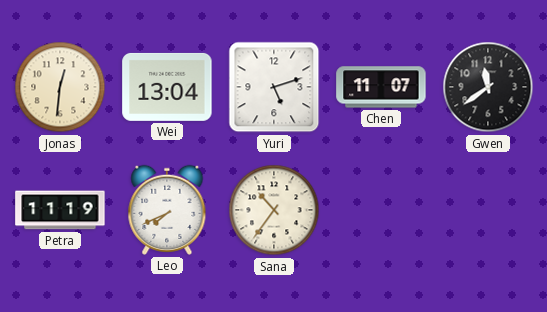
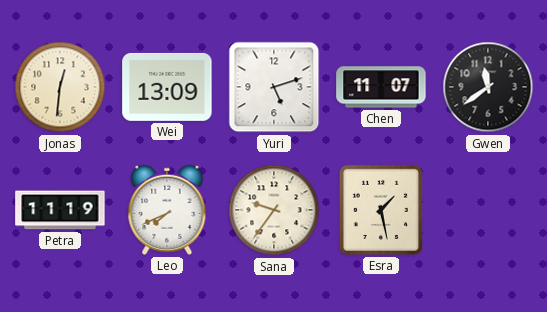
Wei: 13:04 -> 13:09
Sana: 10:36 -> 9:36
Esra: none -> 1:28
